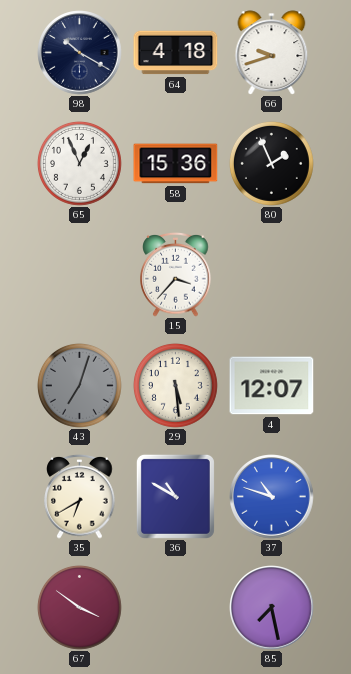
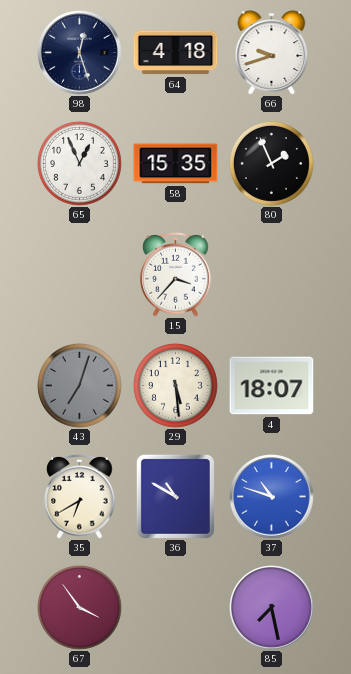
98: 10:20 -> 12:27
58: 15:36 -> 15:35
4: 12:07 -> 18:07
67: 3:51 -> 3:54
